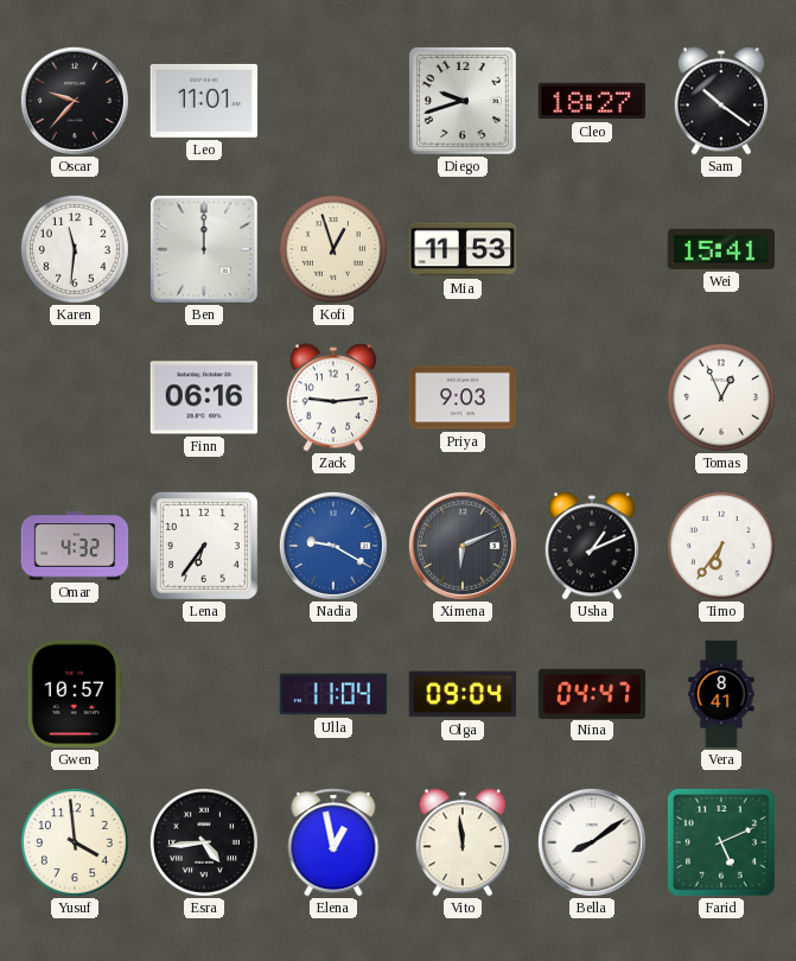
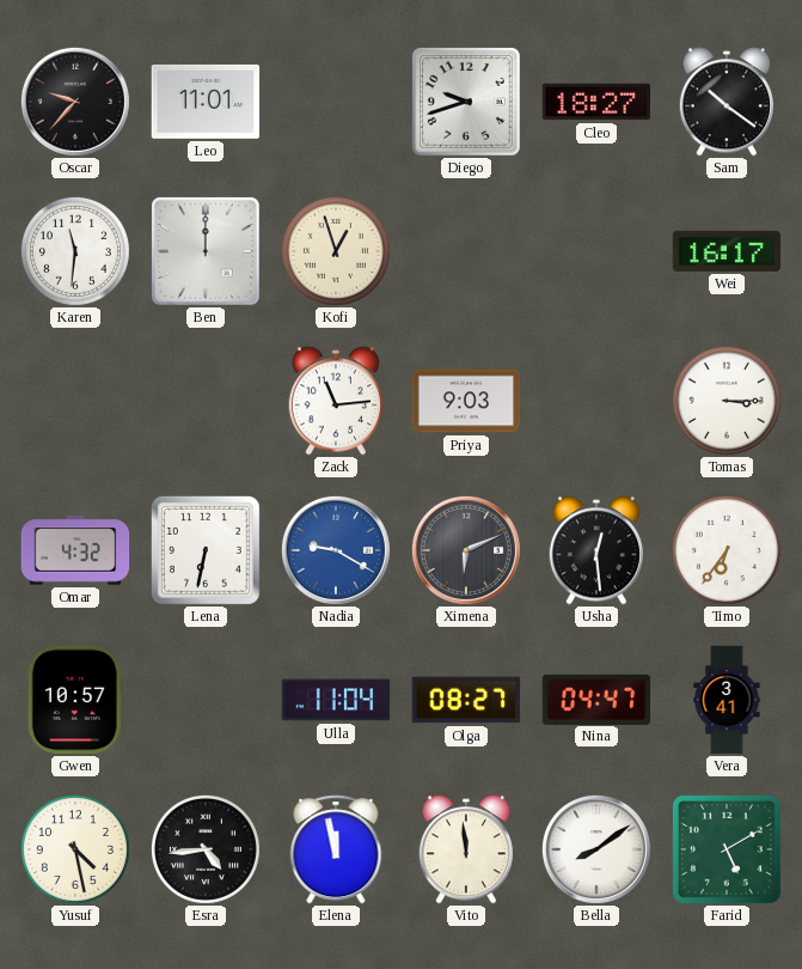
Mia: 11:53 -> none
Wei: 15:41 -> 16:17
Finn: 06:16 -> none
Zack: 9:14 -> 11:14
Tomas: 12:56 -> 3:15
Lena: 6:36 -> 6:32
Usha: 1:11 -> 12:29
Olga: 09:04 -> 08:27
Vera: 8:41 -> 3:41
Yusuf: 3:59 -> 4:28
Elena: 12:58 -> 11:58
Farid: 5:11 -> 5:10
